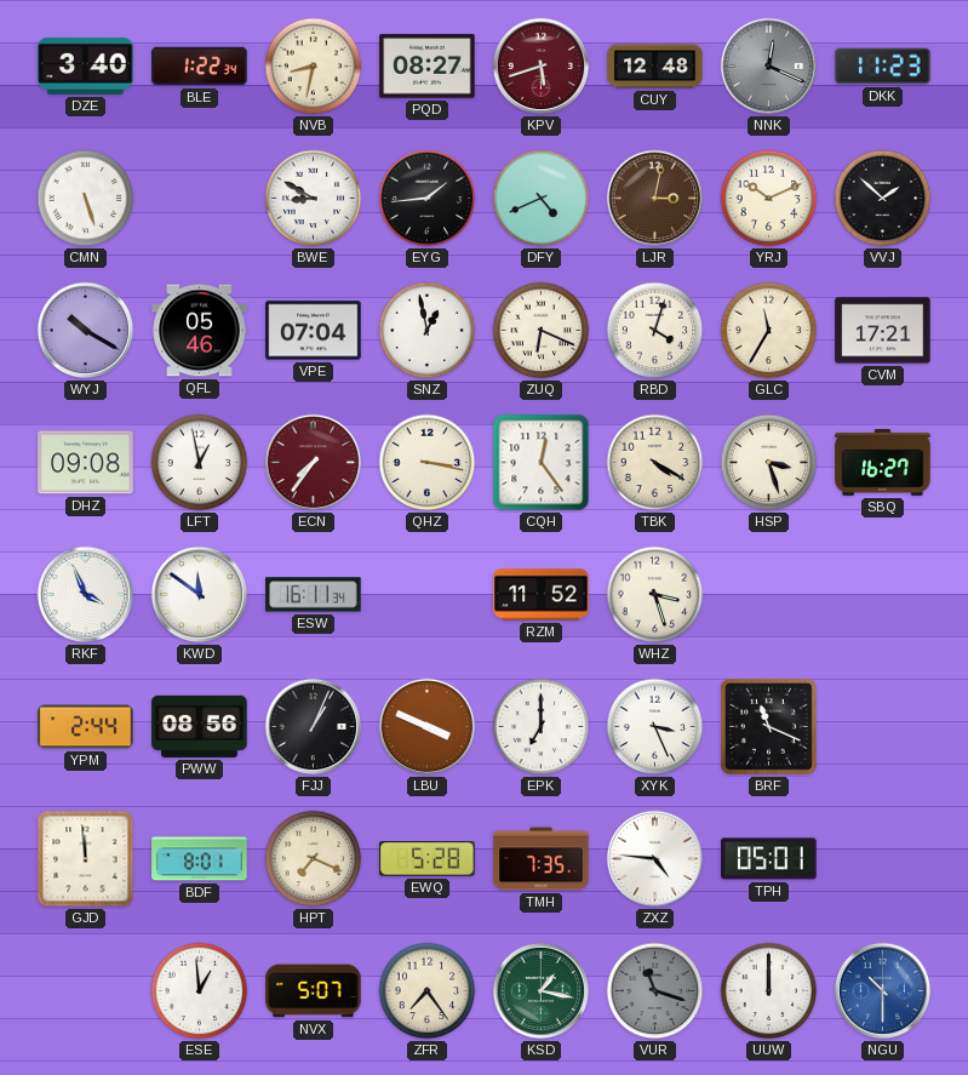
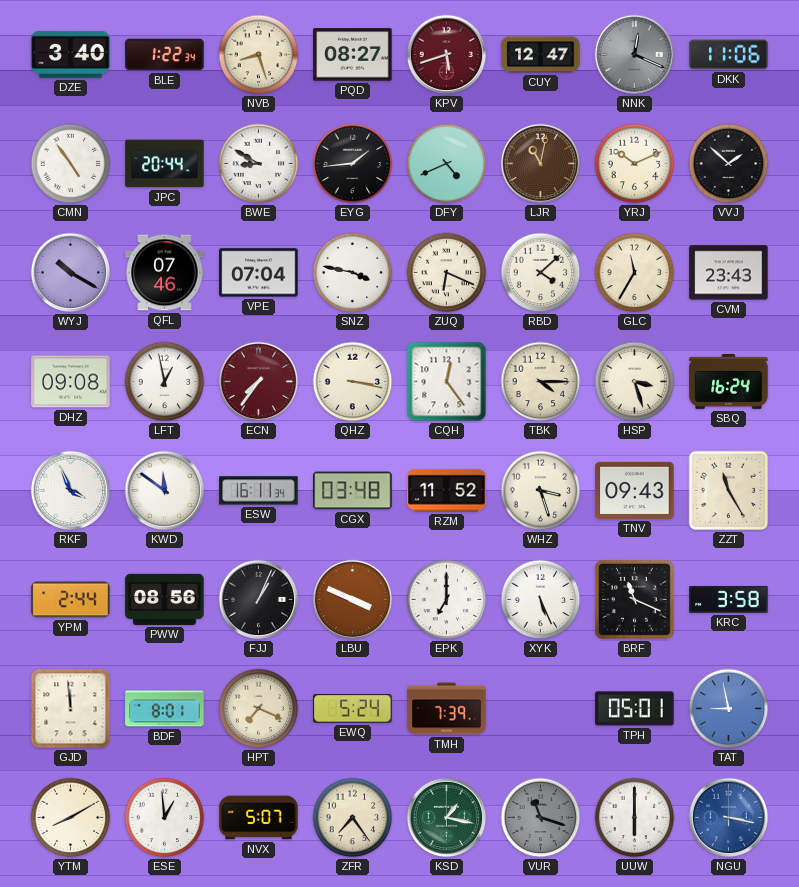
NVB: 8:32 -> 8:27
CUY: 12:48 -> 12:47
DKK: 11:23 -> 11:06
CMN: 5:27 -> 4:54
JPC: none -> 20:44
LJR: 3:02 -> 11:02
QFL: 05:46 -> 07:46
SNZ: 12:58 -> 3:47
RBD: 4:03 -> 4:08
CVM: 17:21 -> 23:43
TBK: 4:20 -> 4:15
SBQ: 16:27 -> 16:24
CGX: none -> 03:48
TNV: none -> 09:43
ZZT: none -> 11:25
XYK: 3:26 -> 5:26
KRC: none -> 3:58
EWQ: 5:28 -> 5:24
TMH: 7:35 -> 7:39
ZXZ: 4:46 -> none
TAT: none -> 8:58
YTM: none -> 8:10
UUW: 12:00 -> 6:00
NGU: 10:30 -> 3:17
